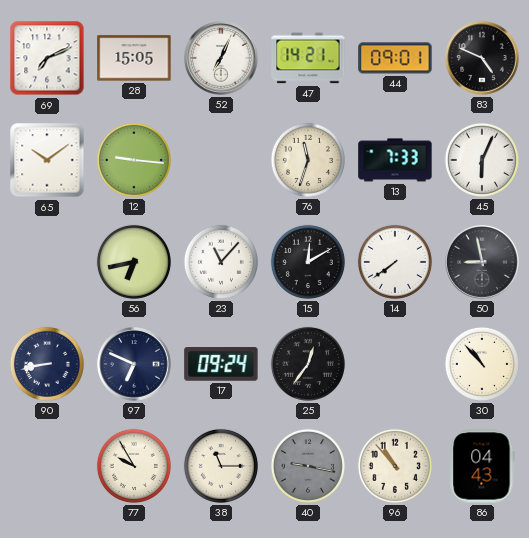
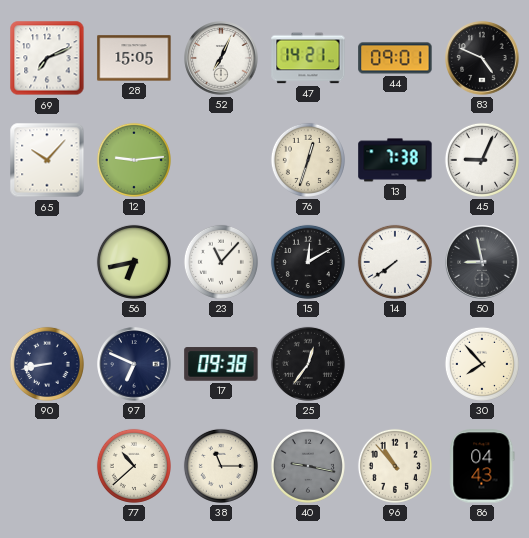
65: 10:09 -> 10:07
12: 9:16 -> 9:14
76: 11:33 -> 12:33
13: 7:33 -> 7:38
45: 6:04 -> 9:04
17: 09:24 -> 09:38
30: 10:53 -> 7:53
77: 9:55 -> 10:38
